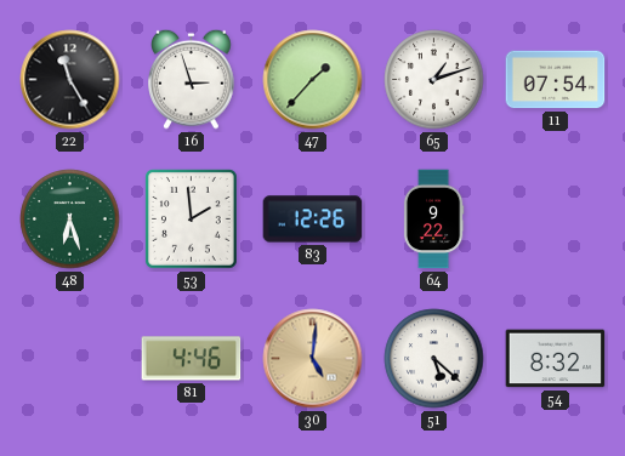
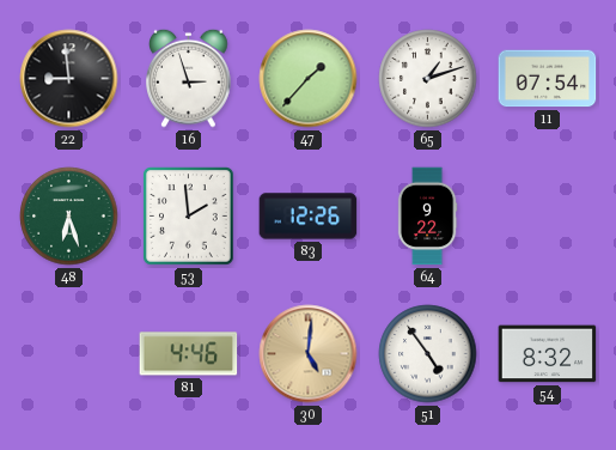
22: 11:25 -> 8:59
51: 5:22 -> 4:54
